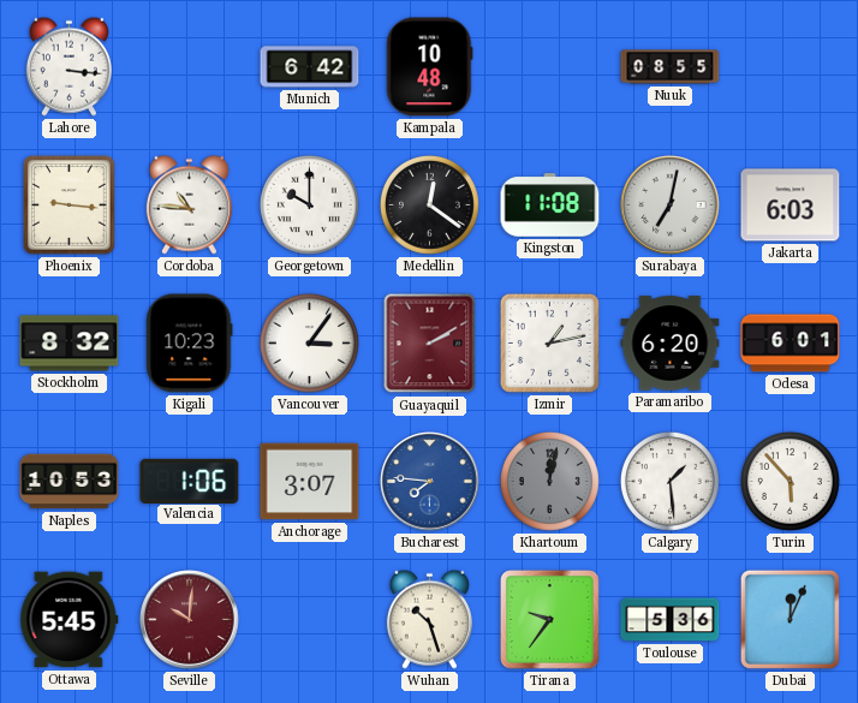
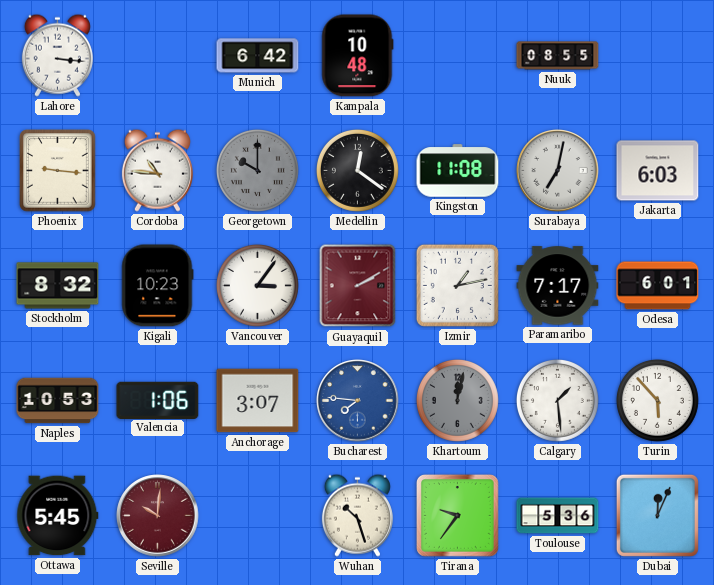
Georgetown dial: white -> grey
Paramaribo: 6:20 -> 7:17
